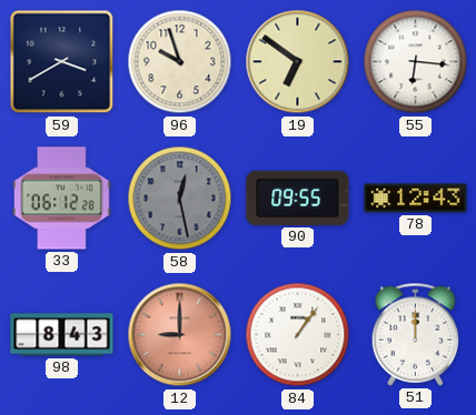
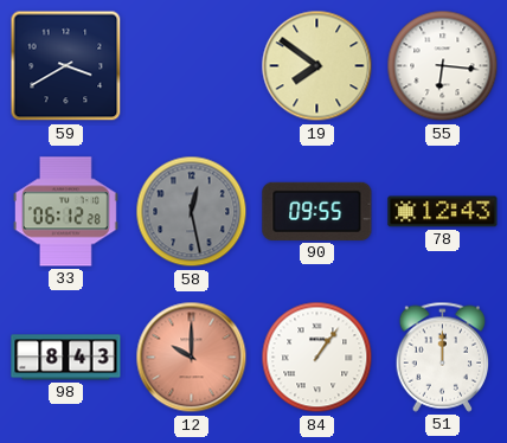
96: 9:57 -> none
19: 6:51 -> 7:51
12: 9:00 -> 10:00
